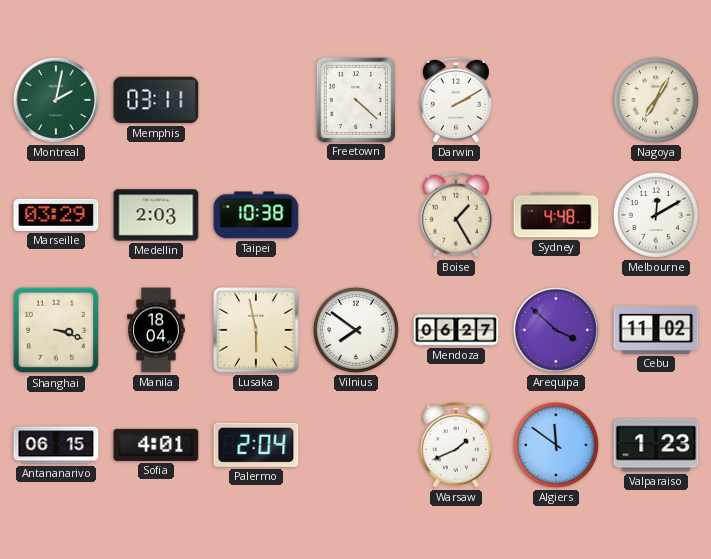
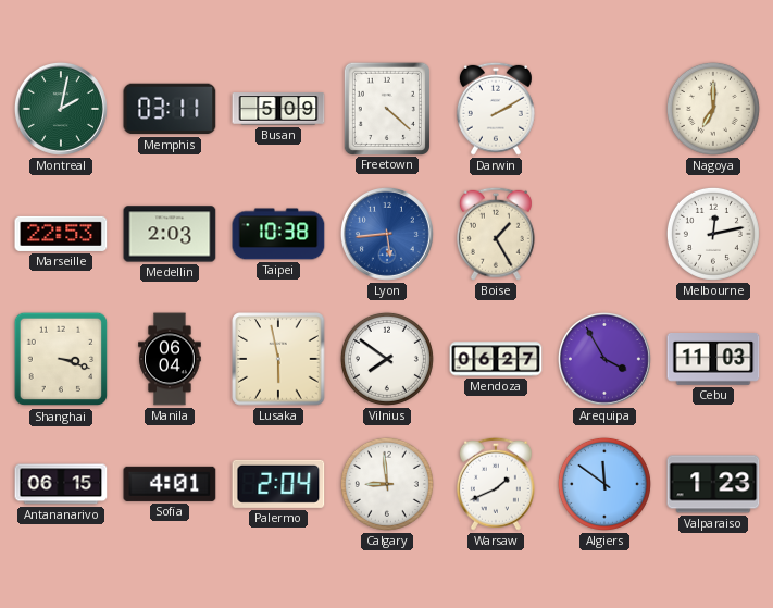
Busan: none -> 5:09
Nagoya: 7:05 -> 7:00
Marseille: 03:29 -> 22:53
Lyon: none -> 5:44
Sydney: 4:48 -> none
Melbourne: 12:10 -> 12:13
Manila: 18:04 -> 06:04
Arequipa: 3:52 -> 3:55
Cebu: 11:02 -> 11:03
Calgary: none -> 8:59
